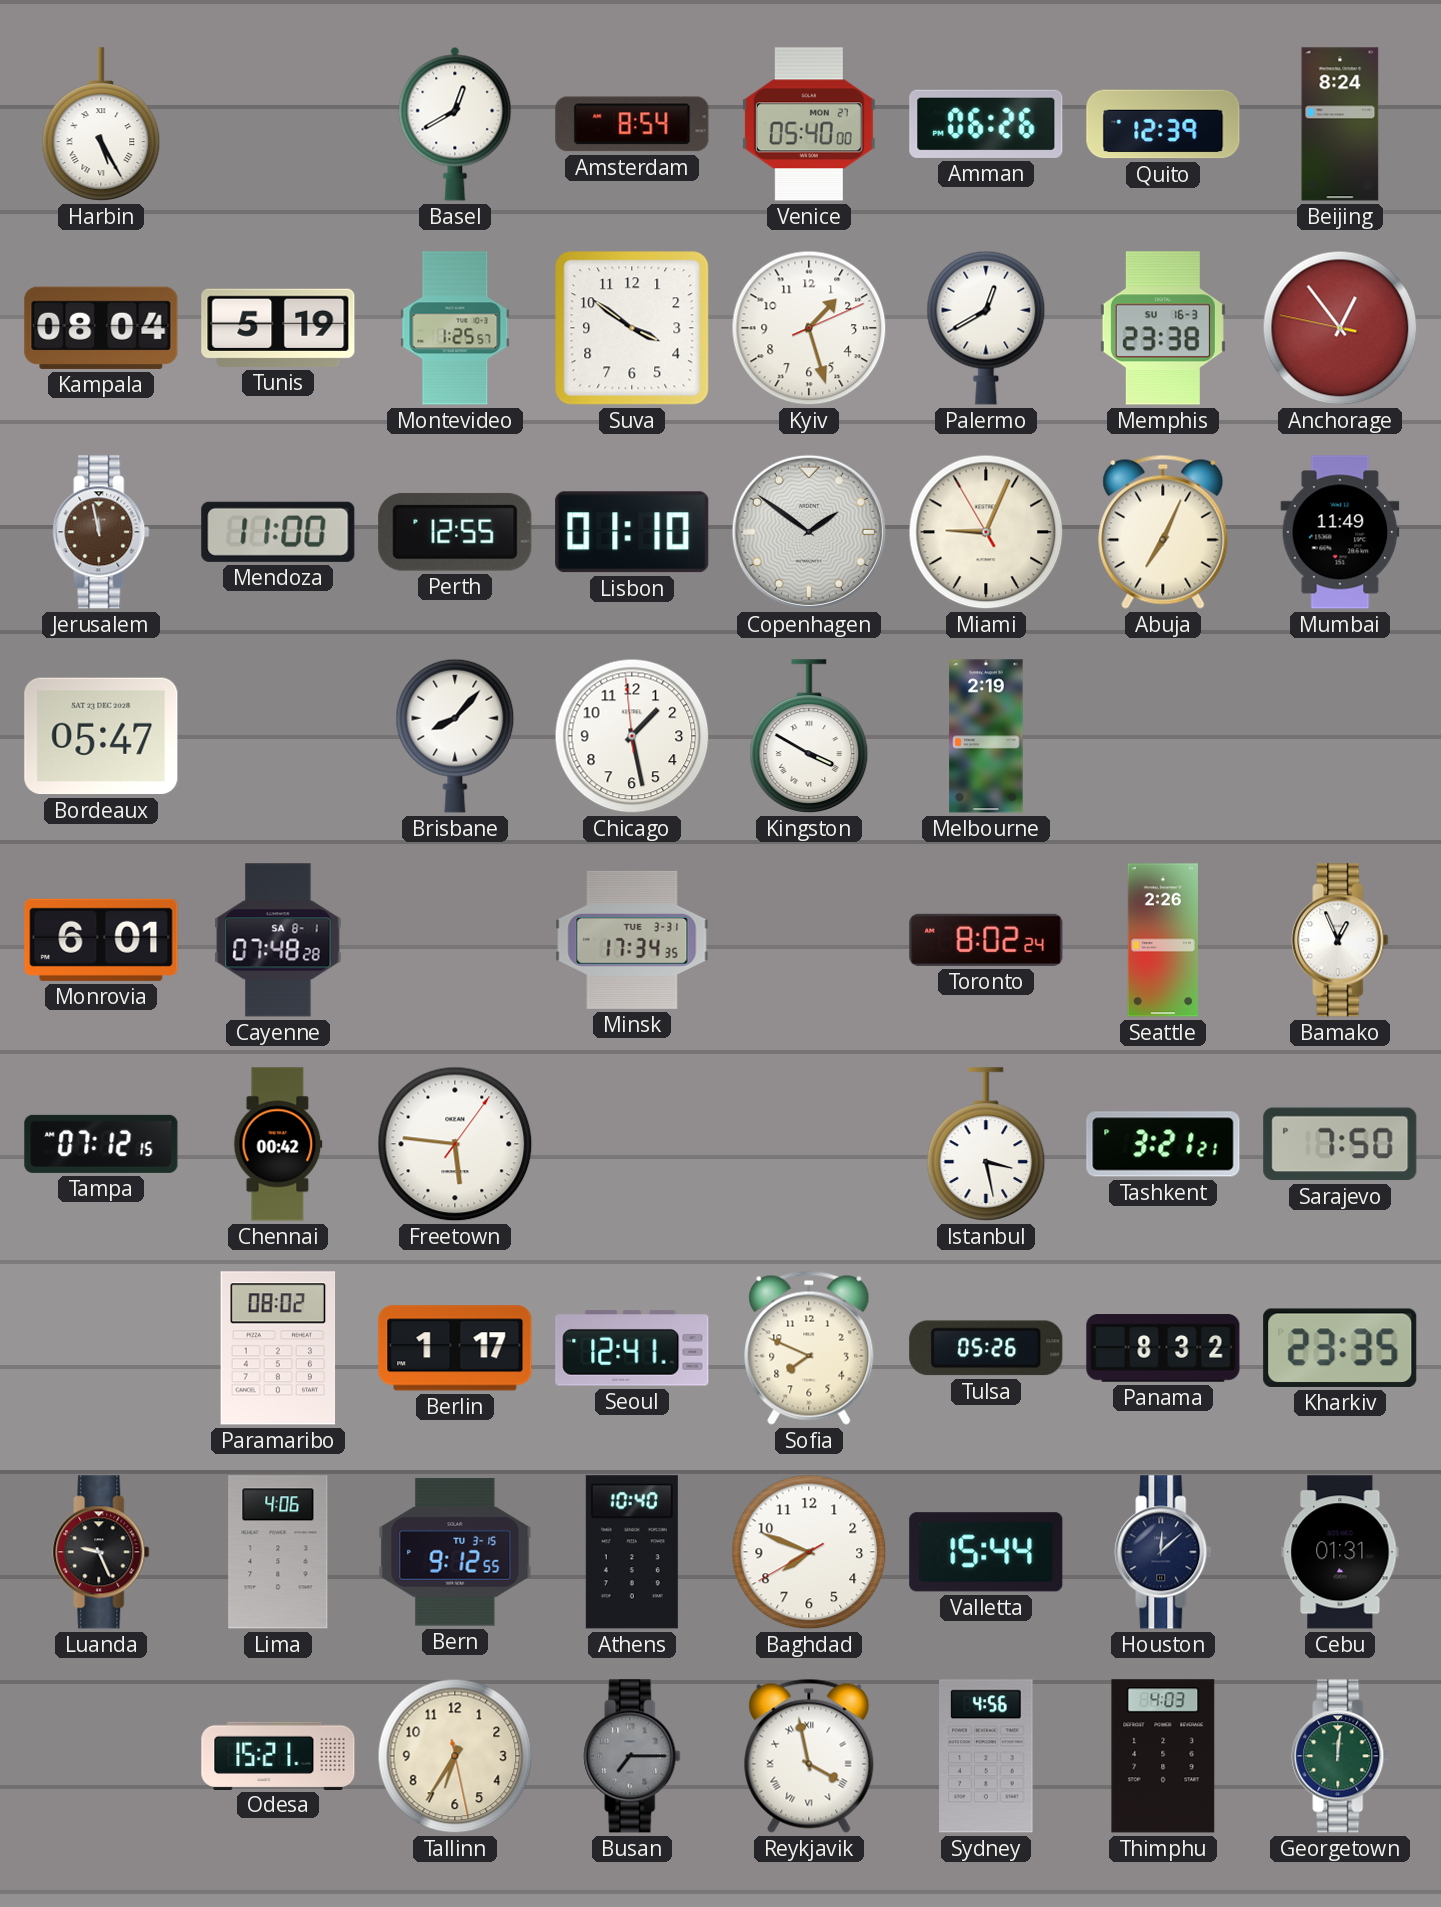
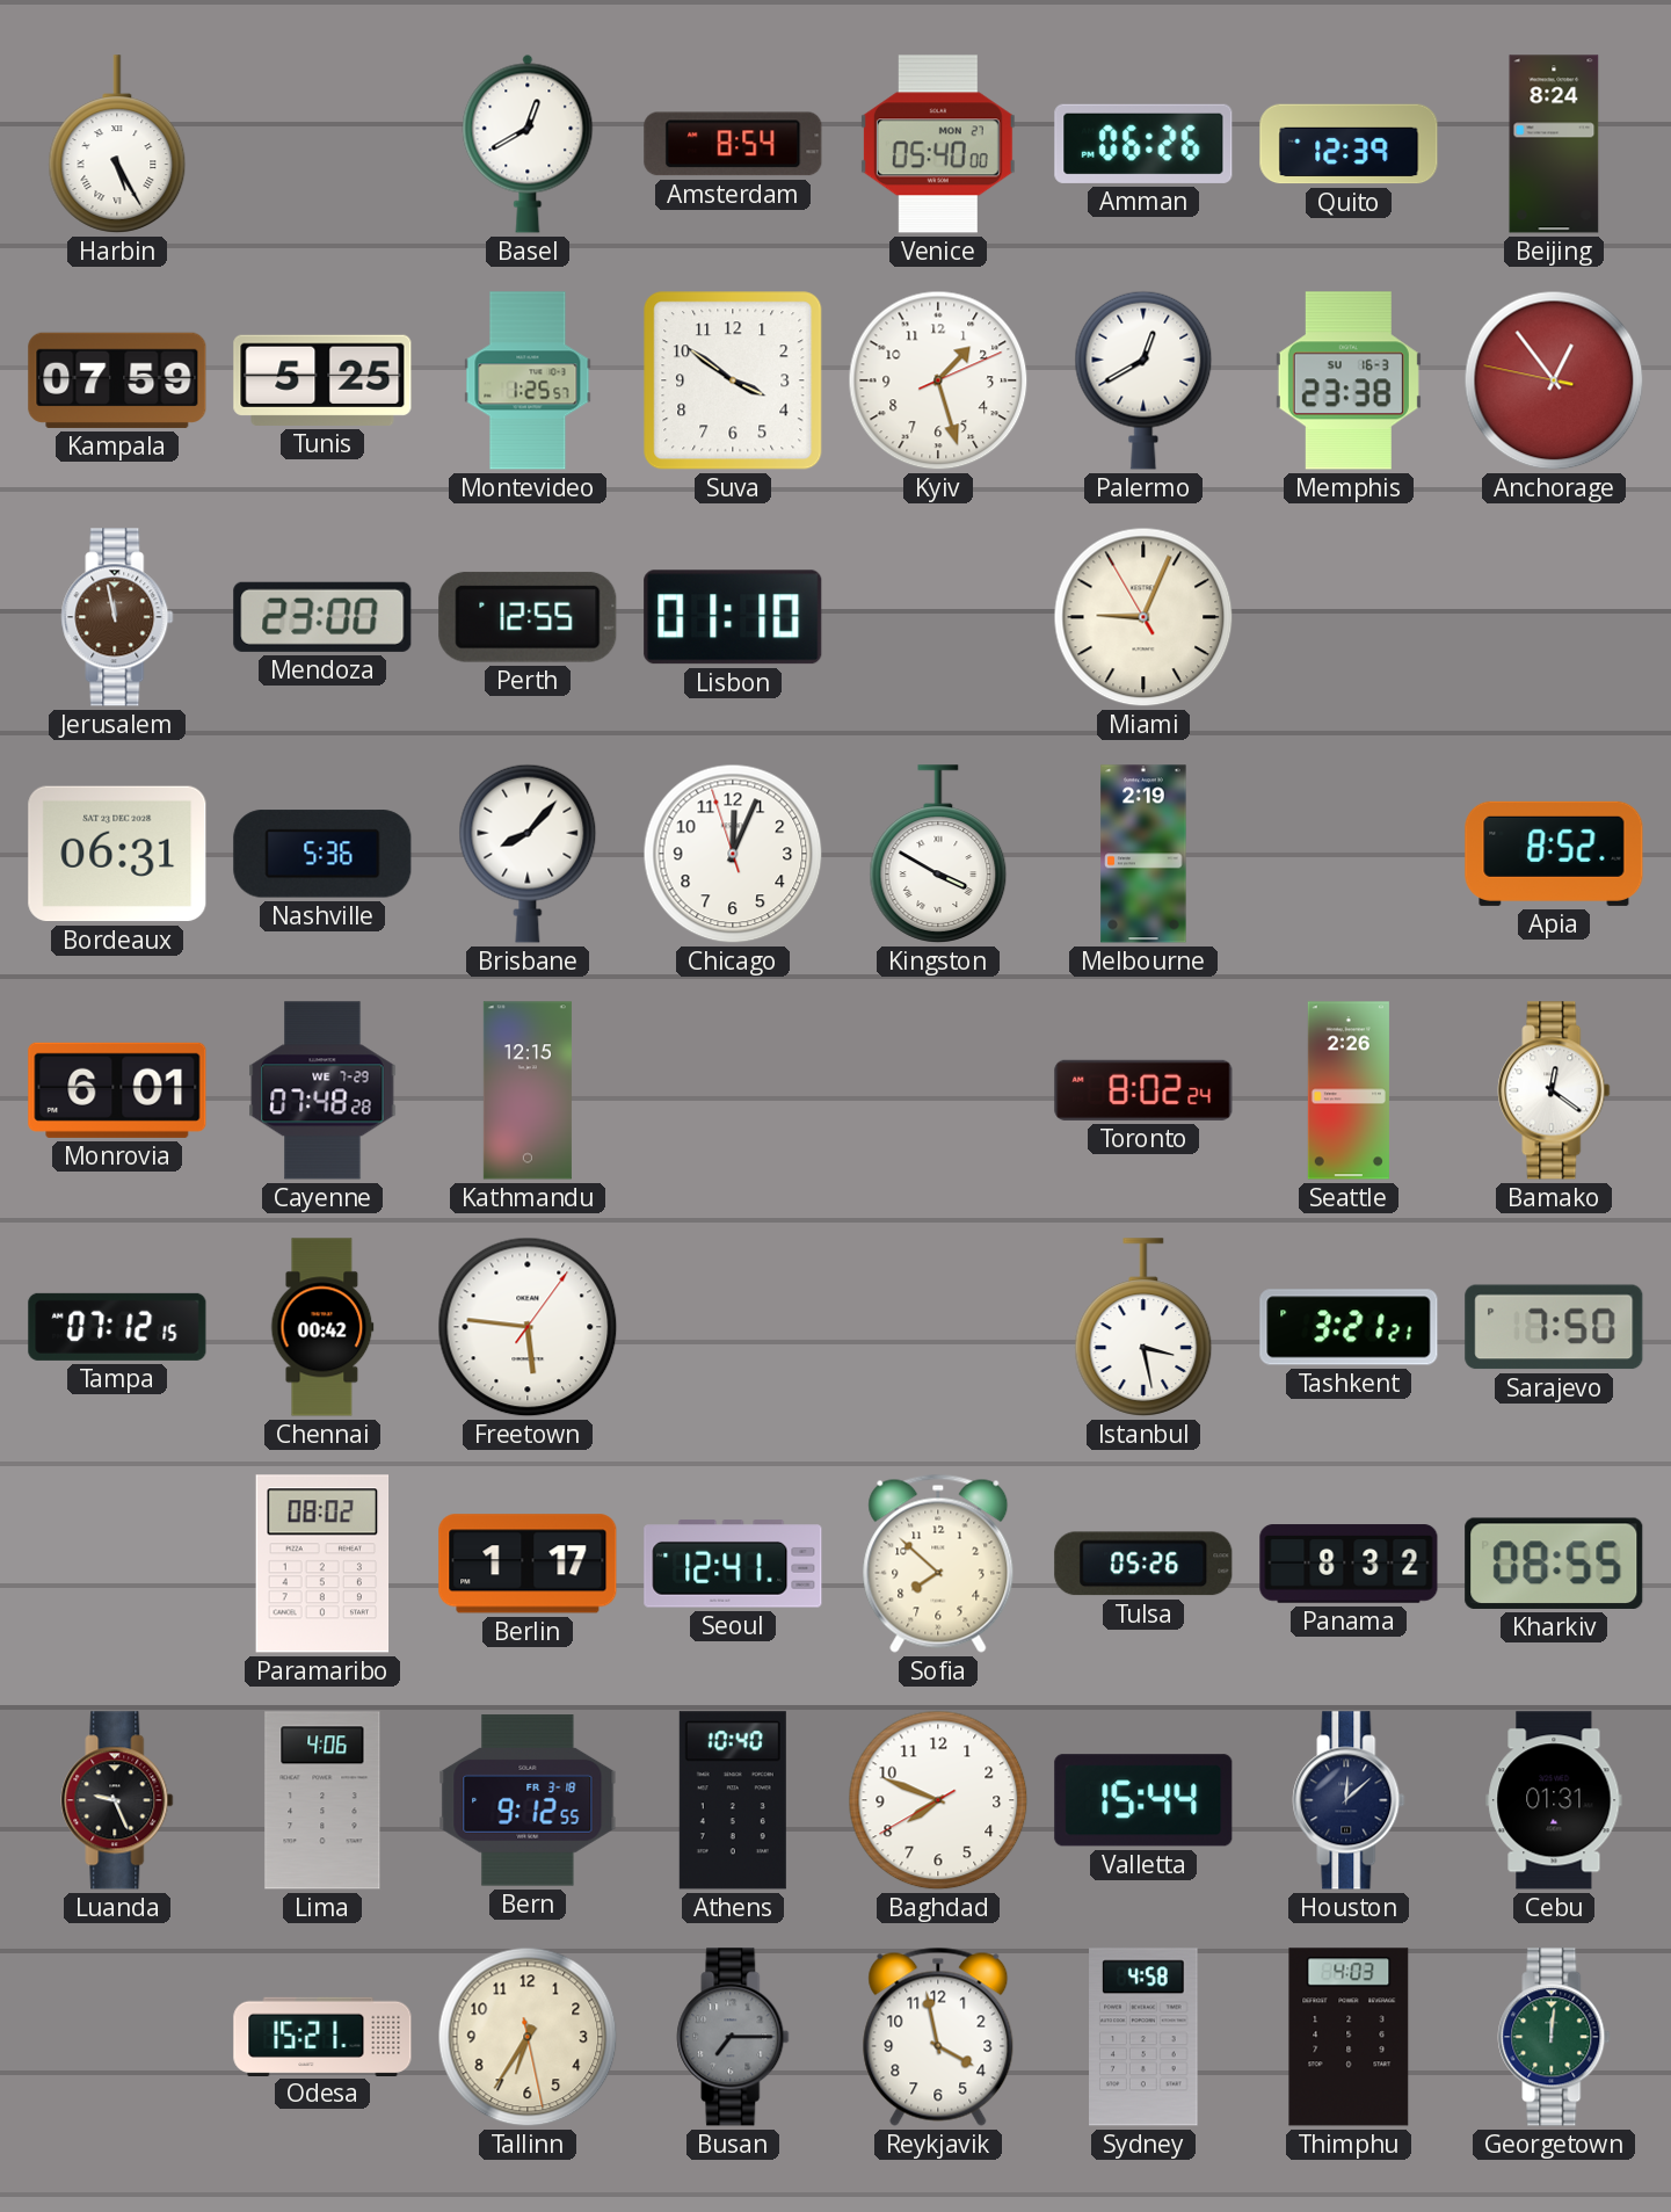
Kampala: 08:04 -> 07:59
Tunis: 5:19 -> 5:25
Mendoza: 11:00 -> 23:00
Copenhagen: 1:51 -> none
Abuja: 7:04 -> none
Mumbai: 11:49 -> none
Bordeaux: 05:47 -> 06:31
Nashville: none -> 5:36
Chicago: 1:27 -> 12:03
Apia: none -> 8:52
Cayenne date: SA 8-1 -> WE 7-29
Kathmandu: none -> 12:15
Minsk: 17:34 -> none
Bamako: 12:56 -> 12:21
Sofia: 7:49 -> 7:52
Kharkiv: 23:35 -> 08:55
Bern date: TU 3-15 -> FR 3-18
Reykjavik numerals: Roman -> Arabic
Sydney: 4:56 -> 4:58
